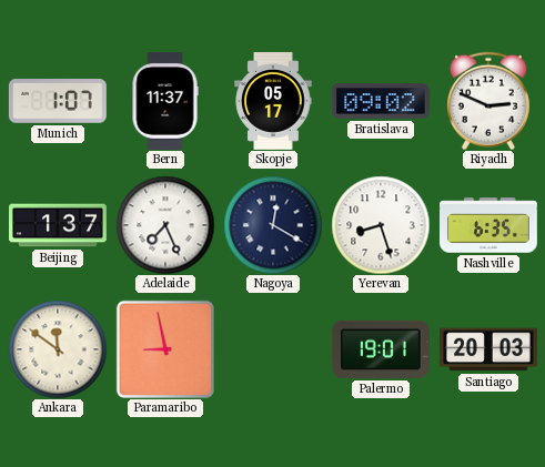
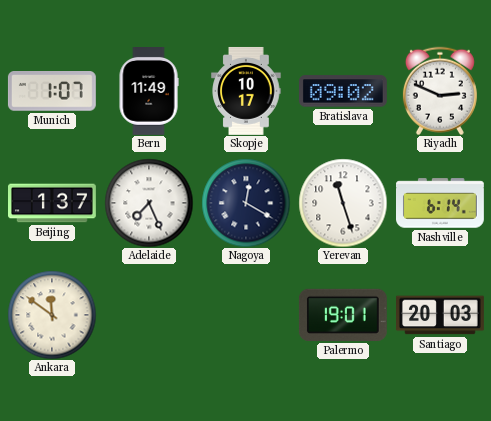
Bern: 11:37 -> 11:49
Skopje: 05:17 -> 10:17
Yerevan: 8:27 -> 11:27
Nashville: 6:35 -> 6:14
Paramaribo: 8:58 -> none
